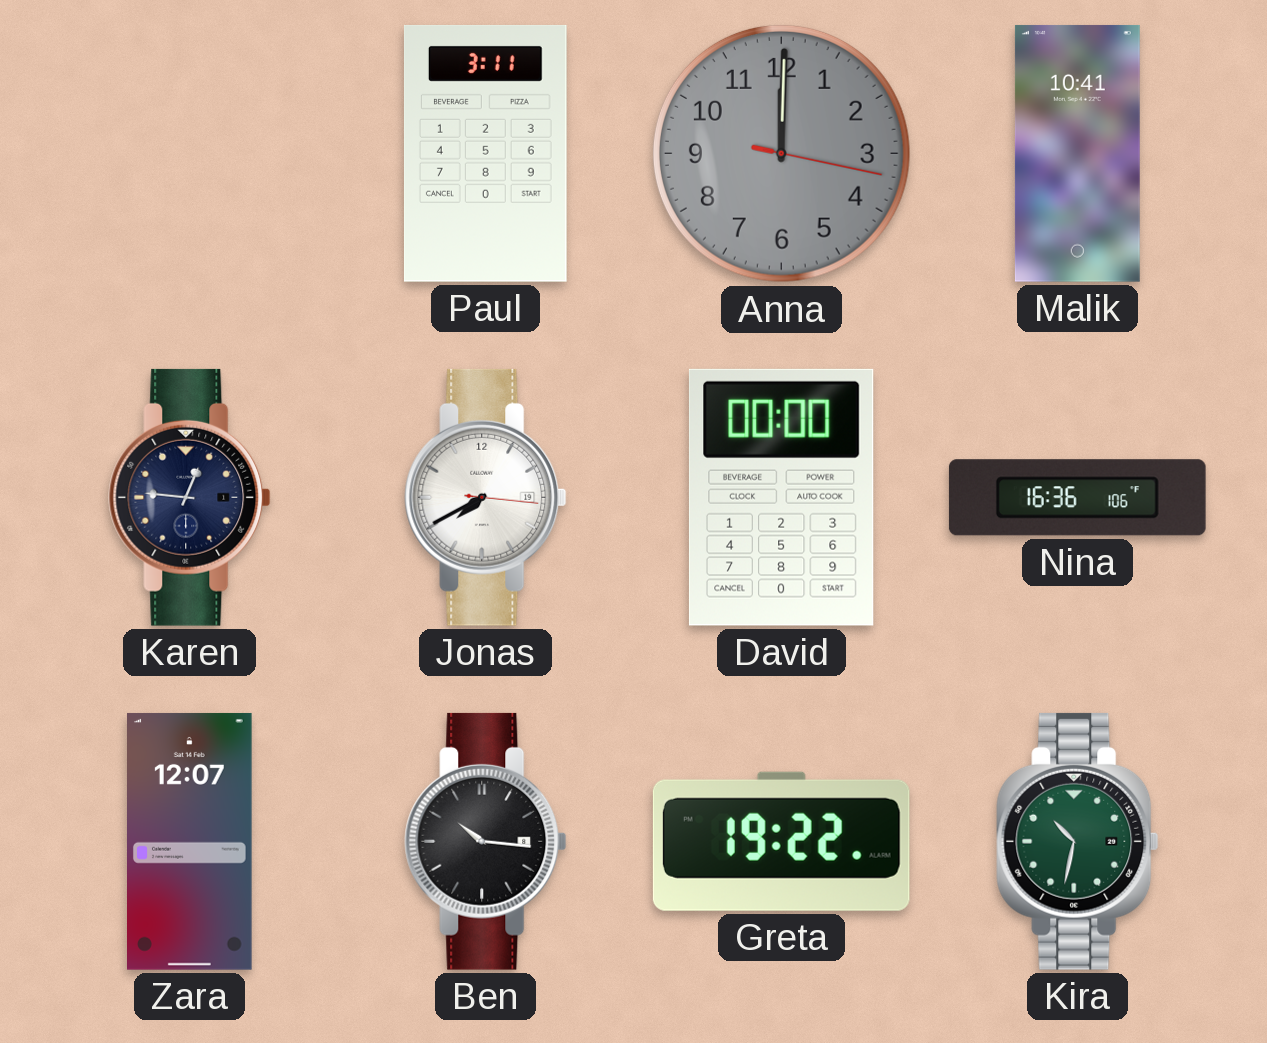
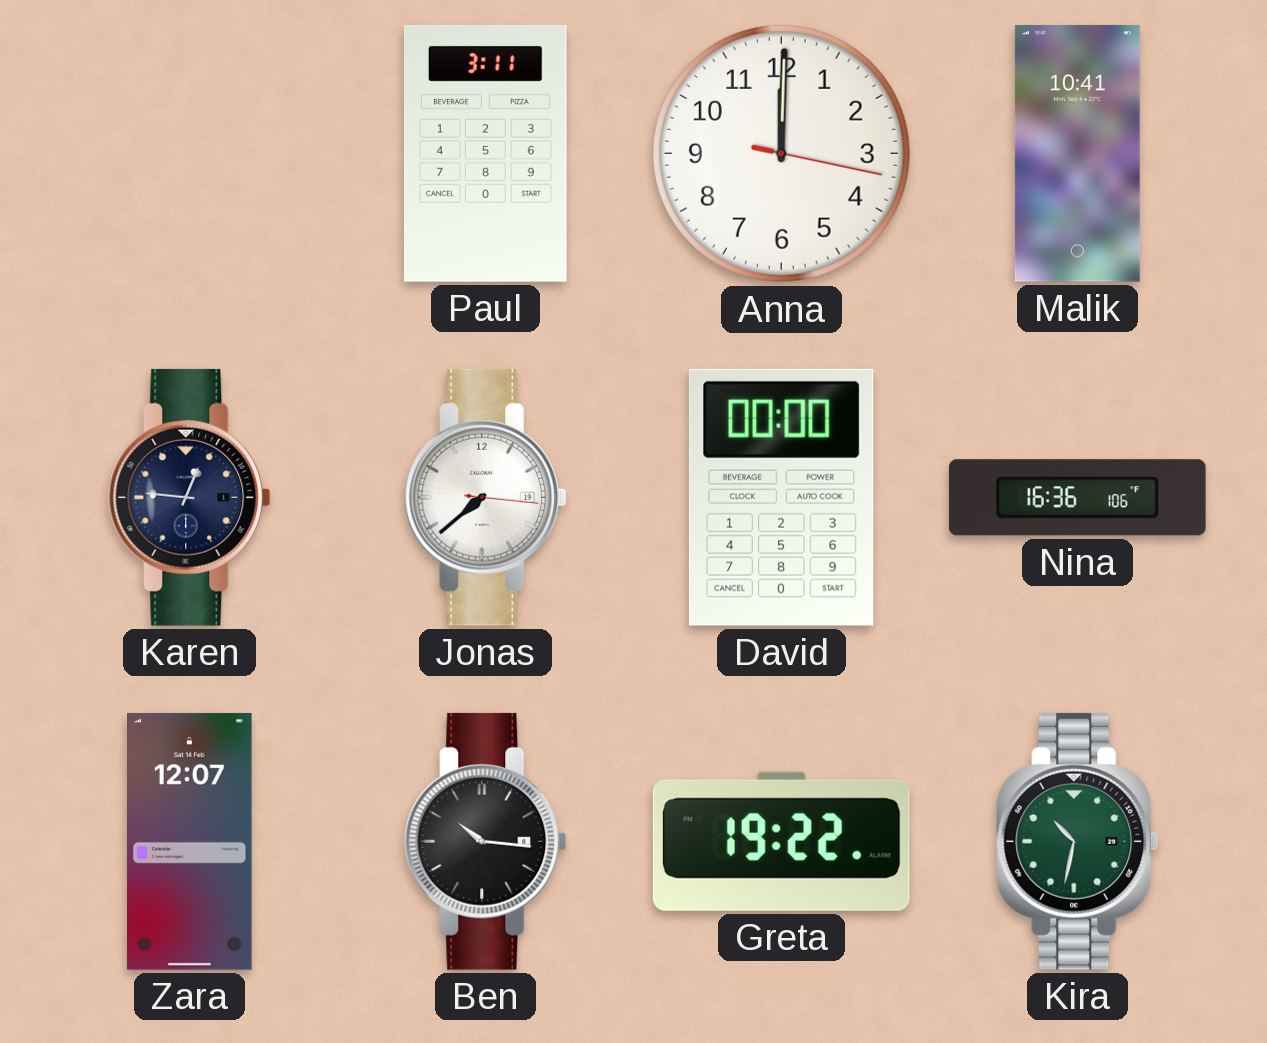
Anna dial: grey -> white
Jonas: 7:40 -> 7:38
